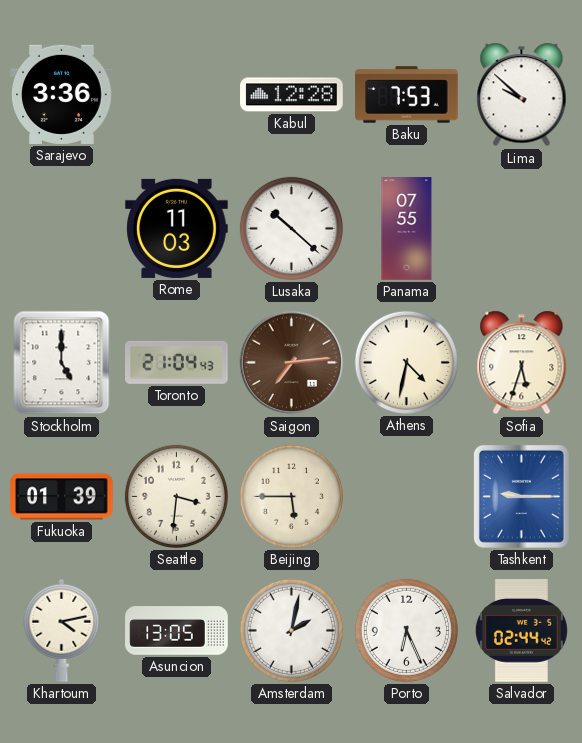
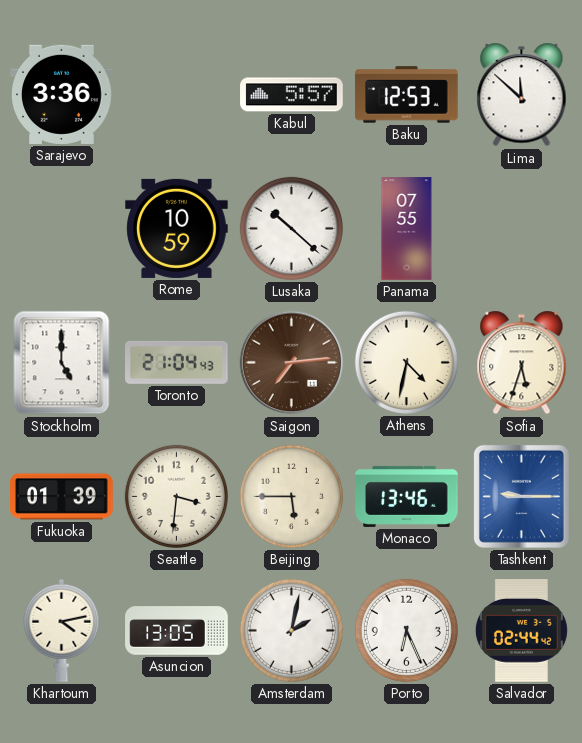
Kabul: 12:28 -> 5:57
Baku: 7:53 -> 12:53
Lima: 9:52 -> 11:52
Rome: 11:03 -> 10:59
Monaco: none -> 13:46
